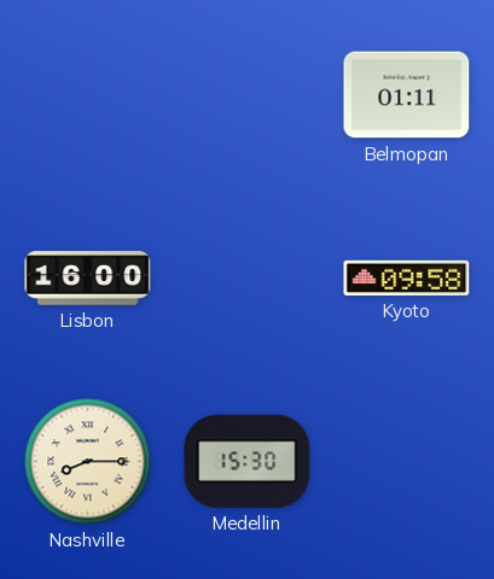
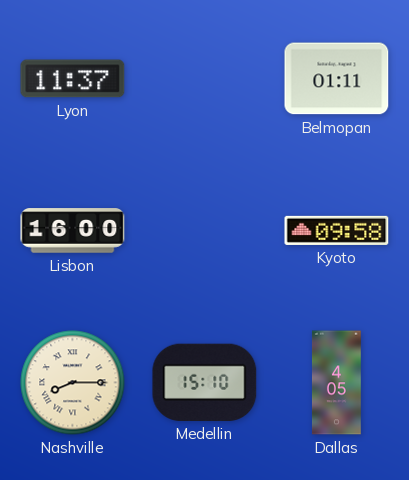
Lyon: none -> 11:37
Medellin: 15:30 -> 15:10
Dallas: none -> 4:05
